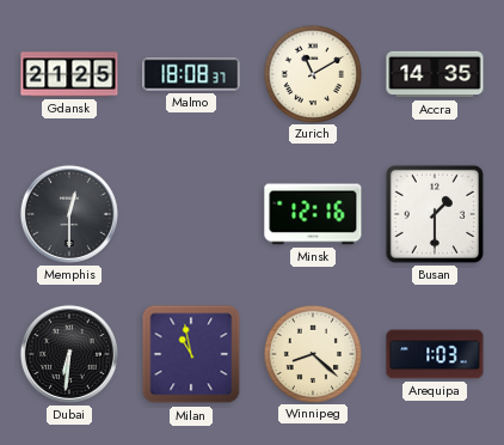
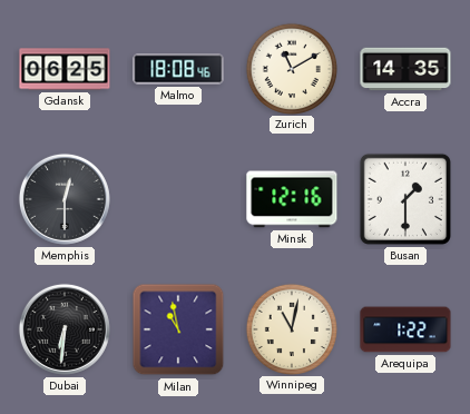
Gdansk: 21:25 -> 06:25
Malmo: 18:08:37 -> 18:08:46
Winnipeg: 8:22 -> 11:02
Arequipa: 1:03 -> 1:22
